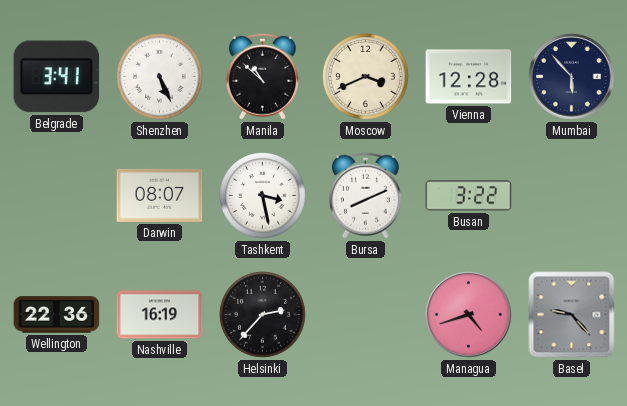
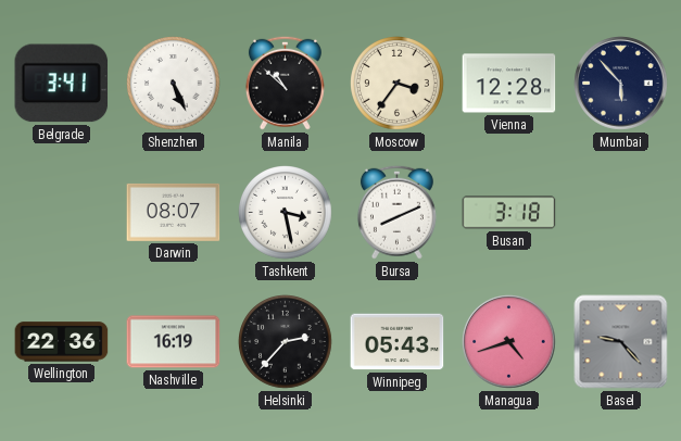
Moscow: 3:41 -> 3:36
Busan: 3:22 -> 3:18
Winnipeg: none -> 05:43
